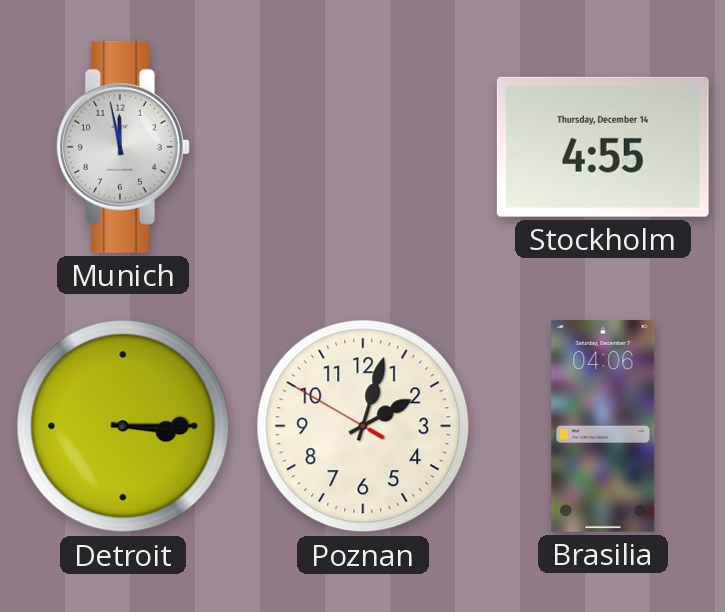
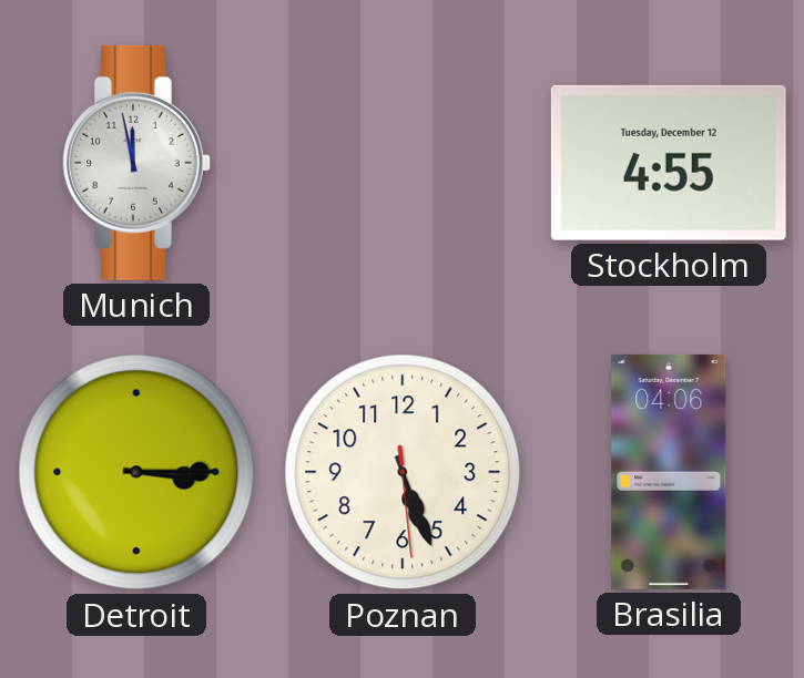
Stockholm date: Thursday, December 14 -> Tuesday, December 12
Poznan: 2:02 -> 5:26
